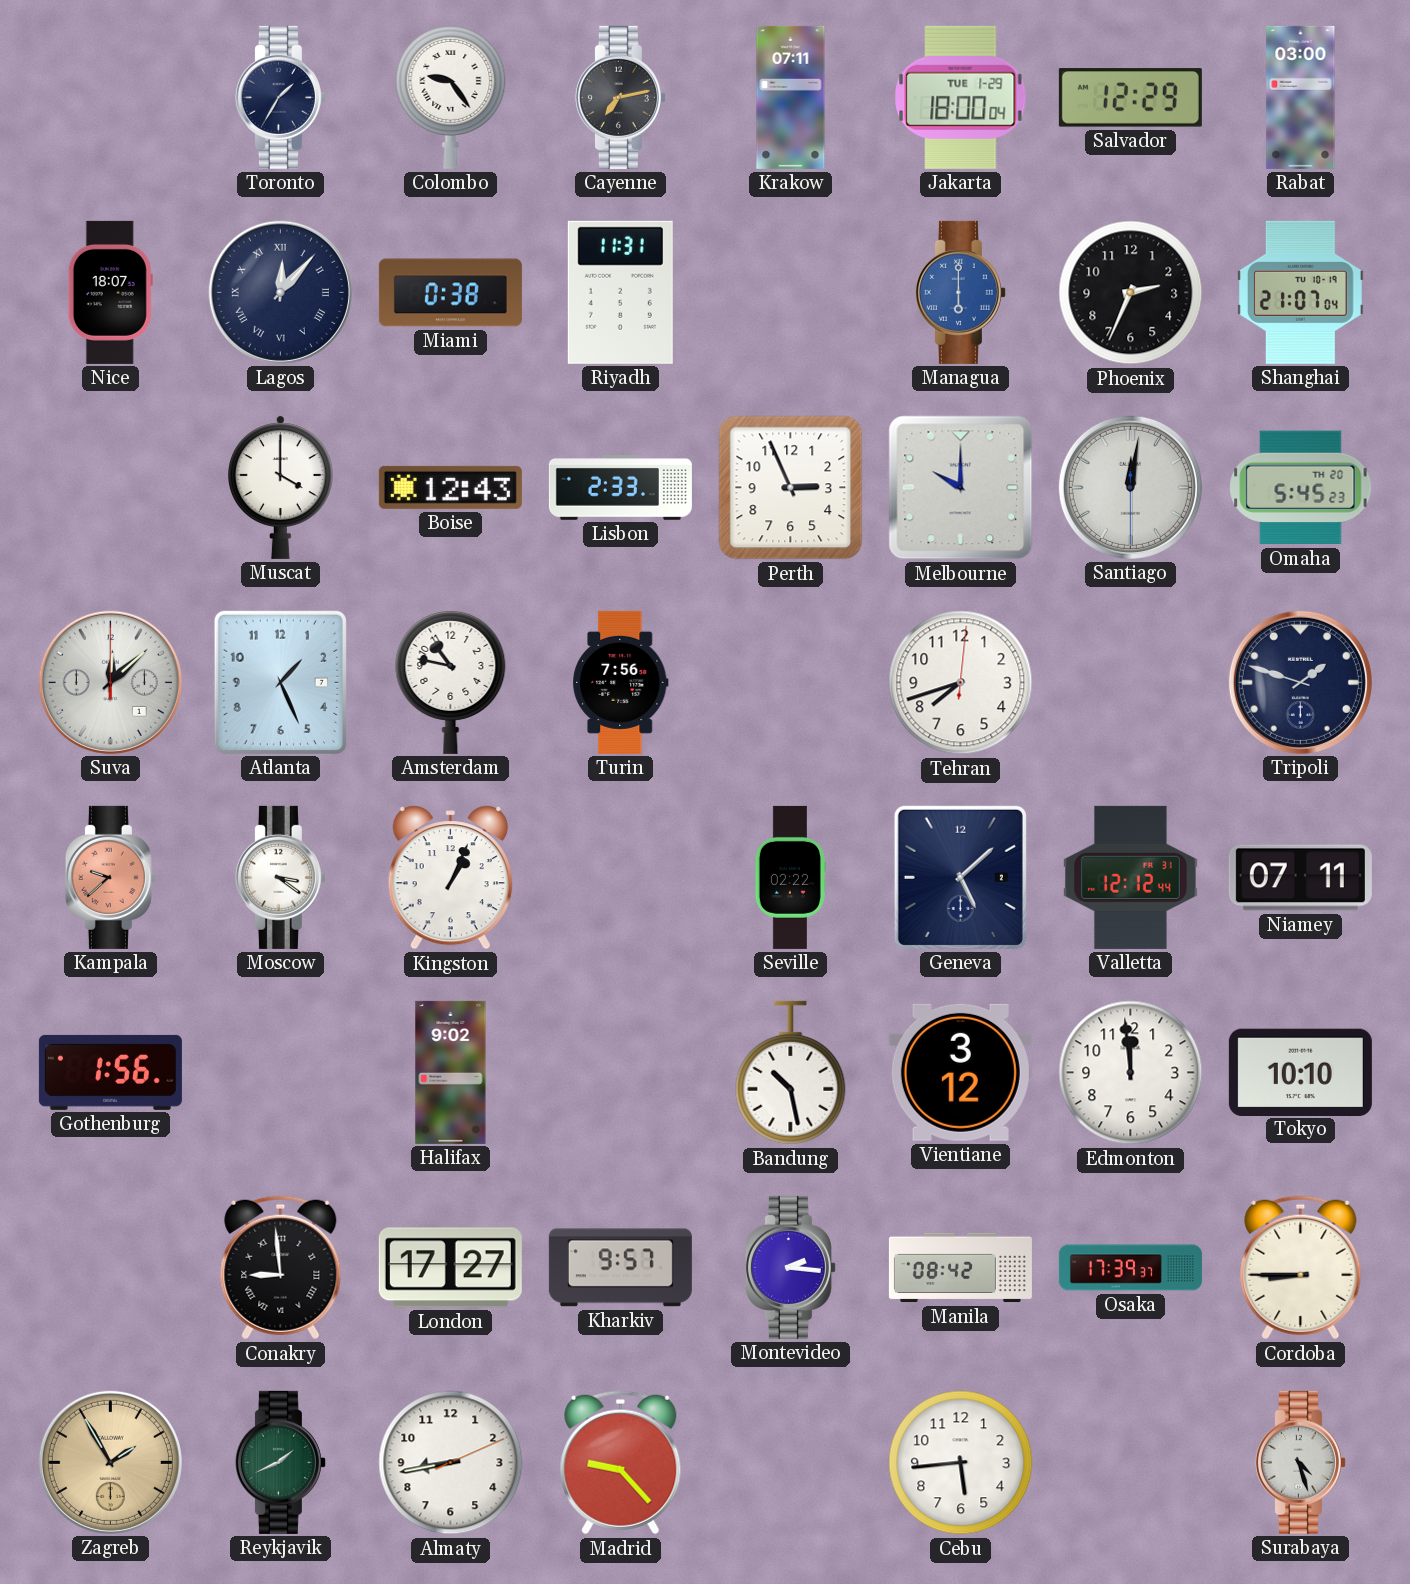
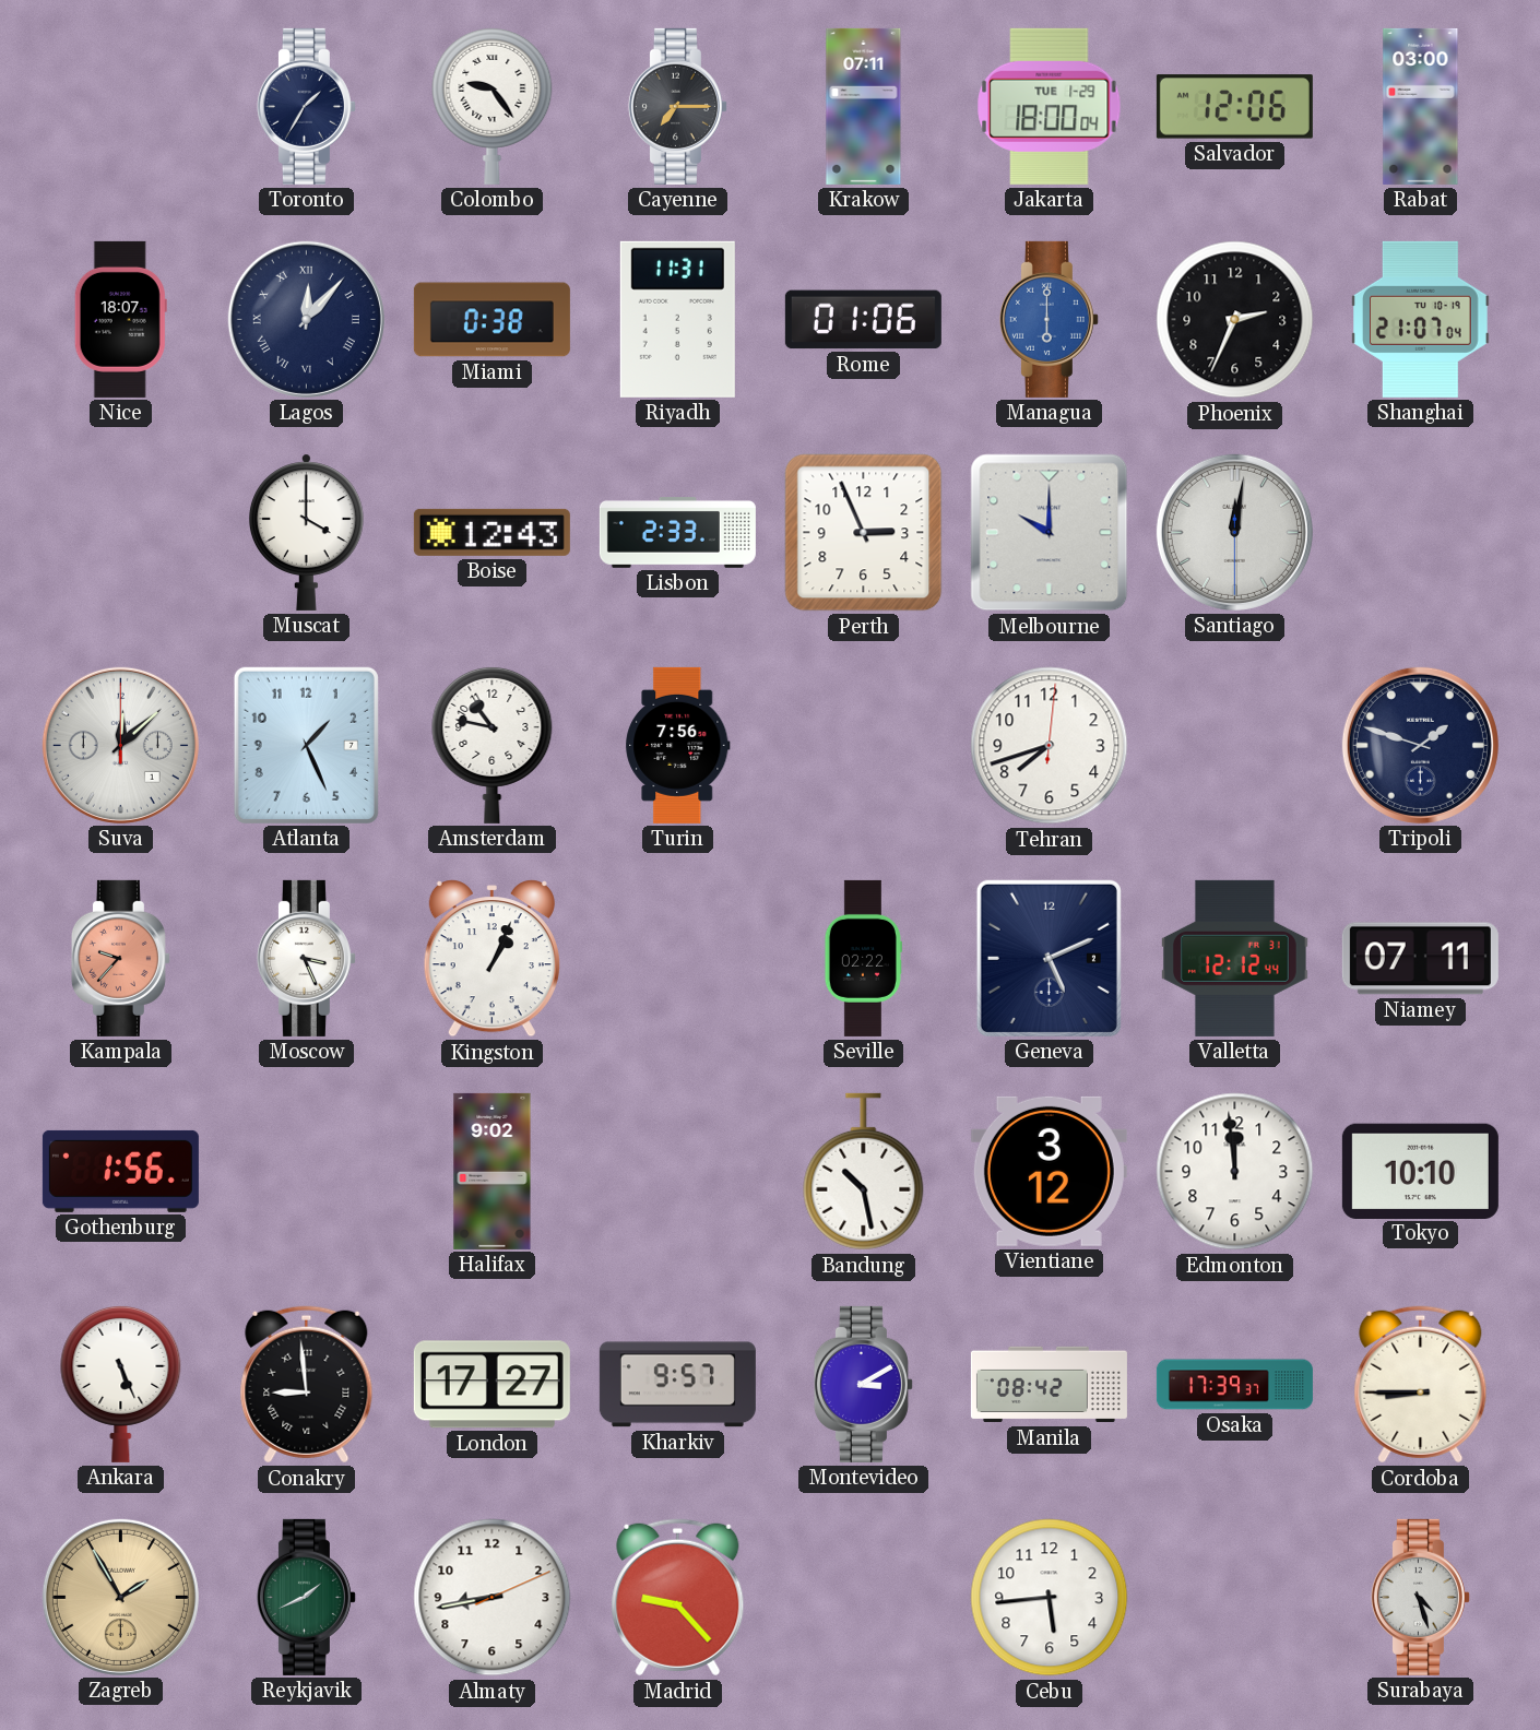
Cayenne: 7:13 -> 7:15
Salvador: 12:29 -> 12:06
Rome: none -> 01:06
Omaha: 5:45 -> none
Kampala: 9:38 -> 9:37
Moscow: 3:21 -> 3:26
Geneva: 5:08 -> 5:11
Ankara: none -> 5:26
Montevideo: 2:16 -> 3:10
